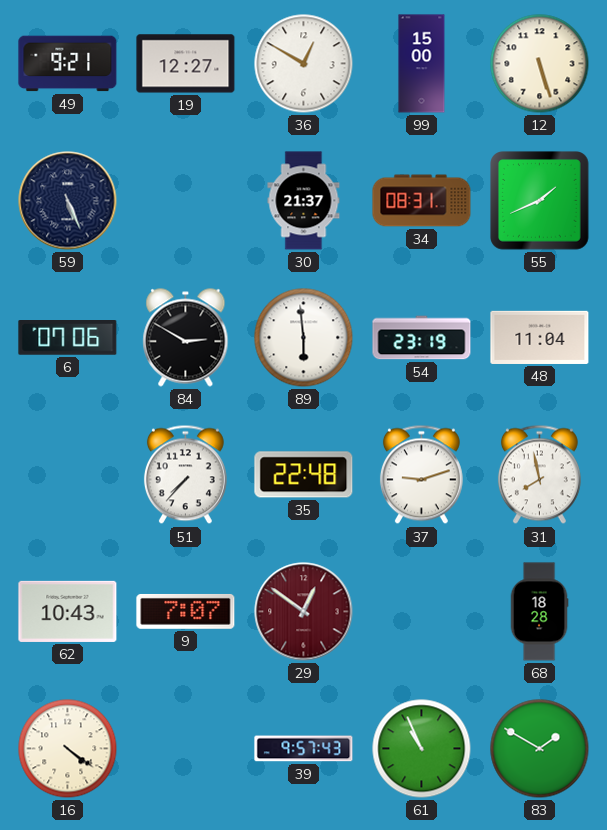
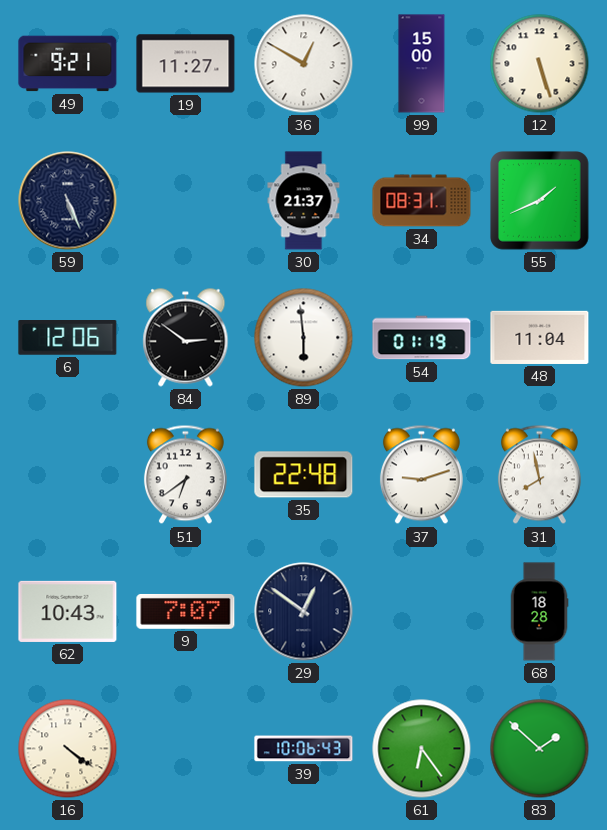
19: 12:27 -> 11:27
6: 07:06 -> 12:06
84: 2:50 -> 2:51
54: 23:19 -> 01:19
51: 7:37 -> 6:39
29 dial: burgundy -> navy
39: 9:57 -> 10:06
61: 10:56 -> 6:24
83: 1:50 -> 1:52
